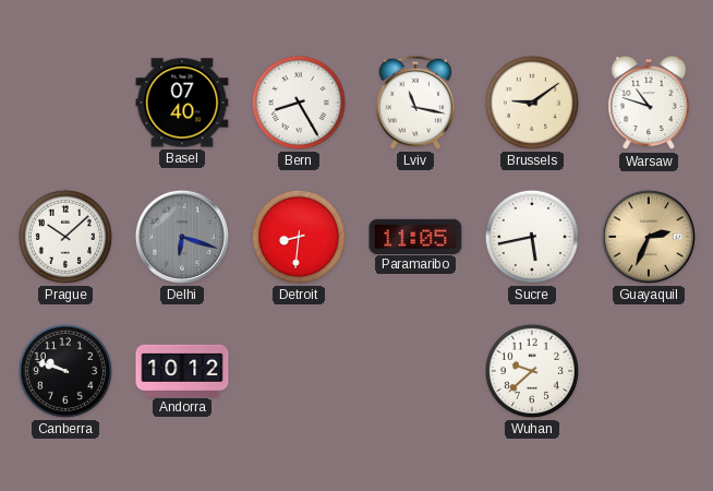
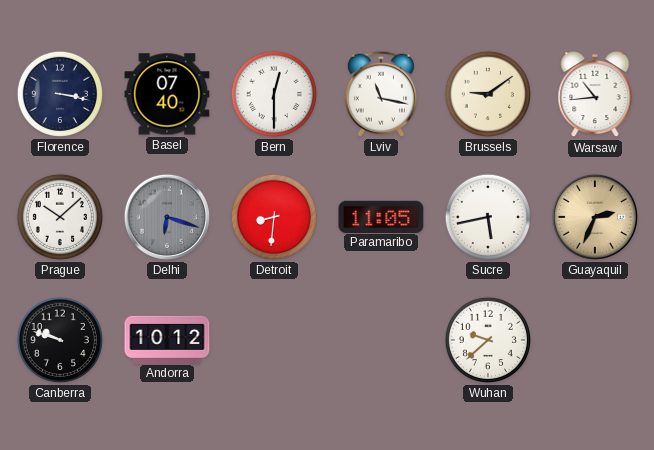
Florence: none -> 3:17
Bern: 8:25 -> 12:30
Warsaw: 10:48 -> 10:44
